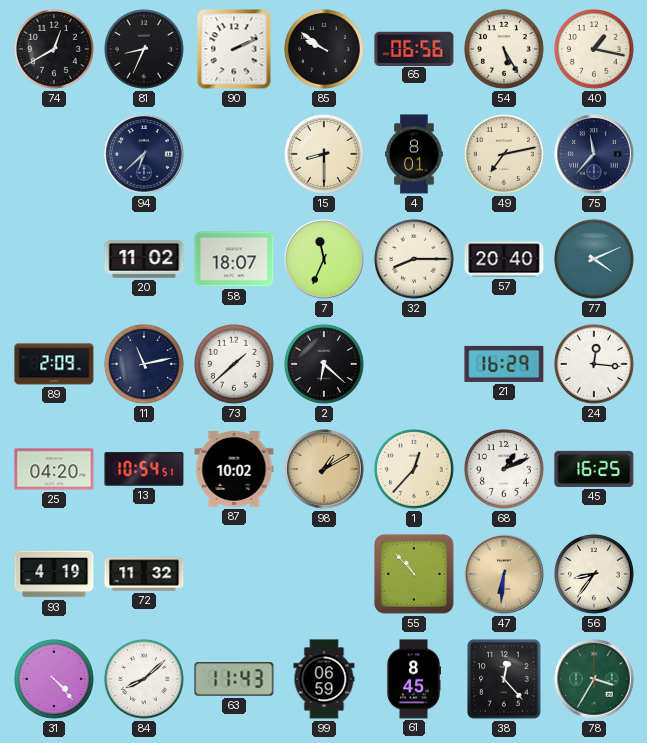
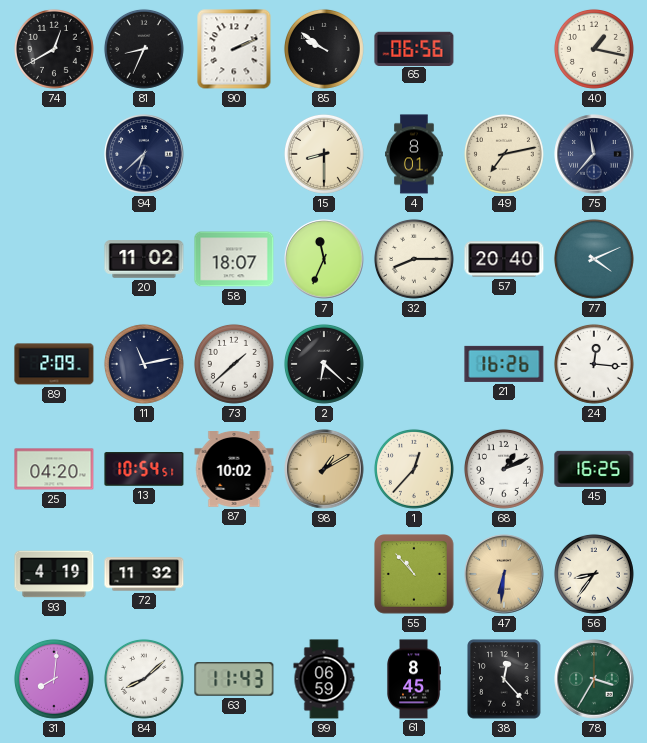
54: 5:25 -> none
21: 16:29 -> 16:26
31: 4:23 -> 8:01
